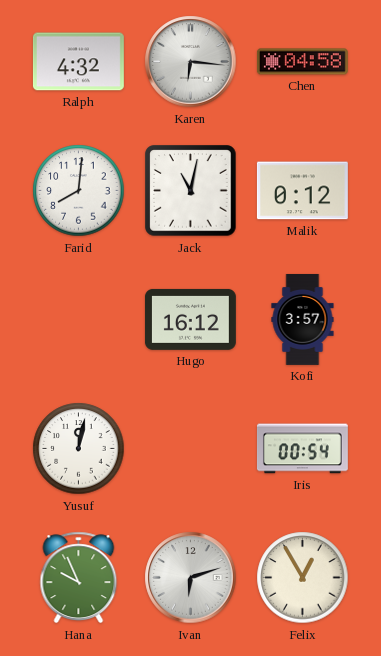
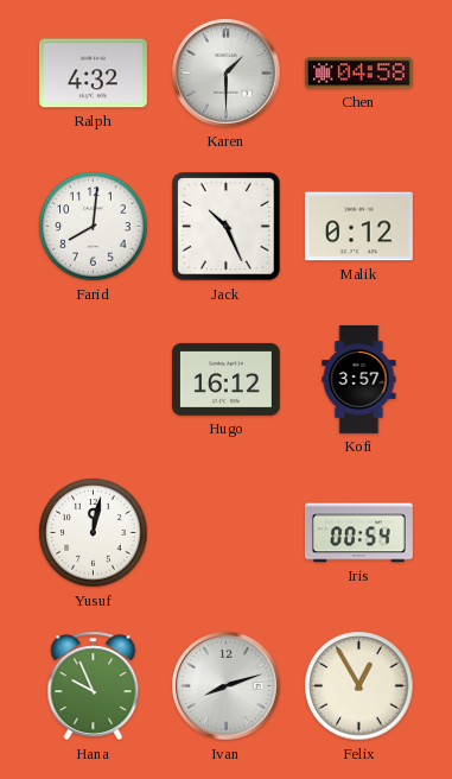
Karen: 6:16 -> 1:30
Jack: 11:02 -> 10:26
Ivan: 6:12 -> 8:12
